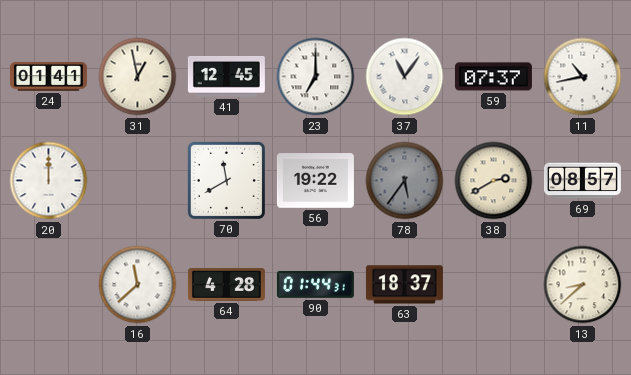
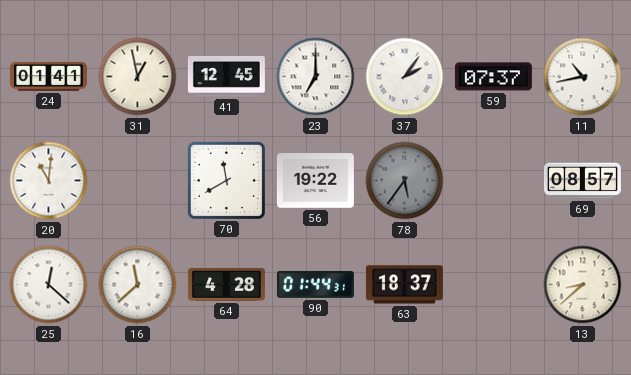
37: 11:06 -> 2:06
20: 12:00 -> 11:01
38: 2:40 -> none
25: none -> 12:22
